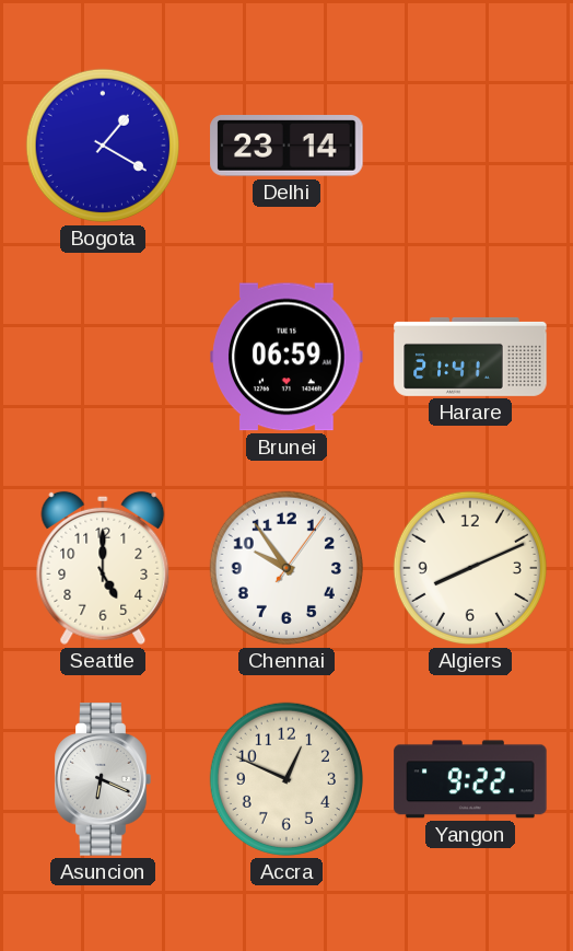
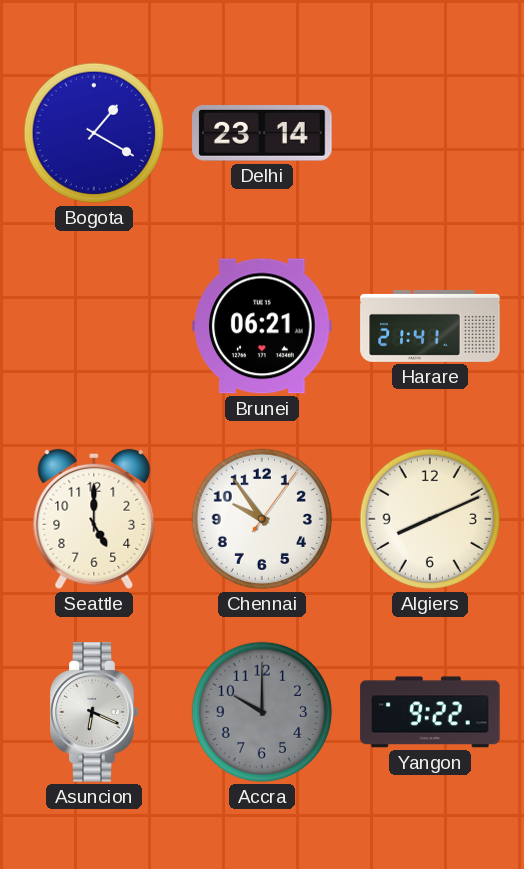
Brunei: 06:59 -> 06:21
Accra: 12:49 -> 10:00
Accra dial: cream -> grey
